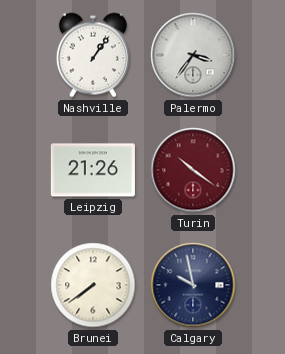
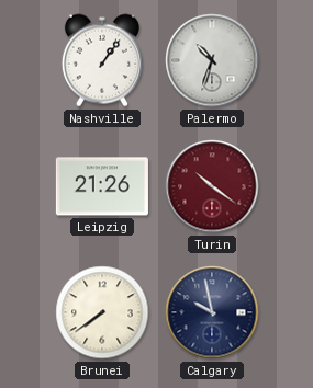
Palermo: 3:36 -> 10:33
